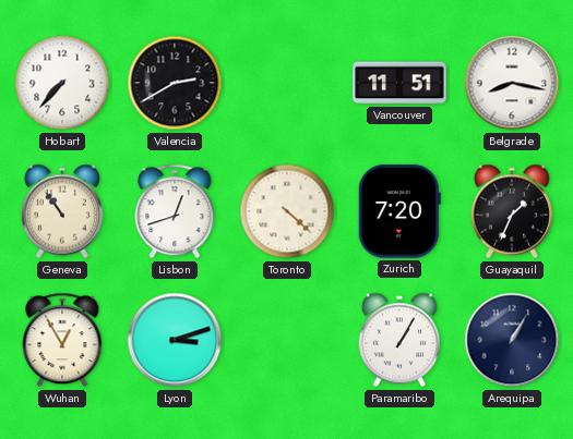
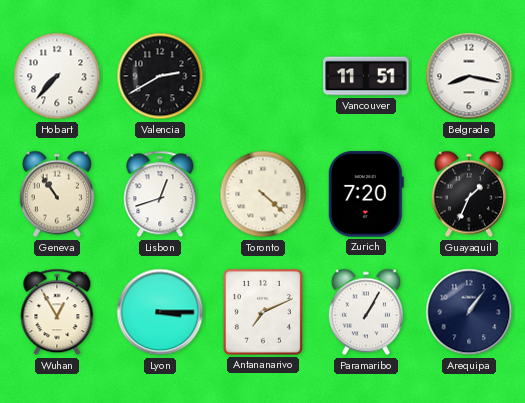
Lyon: 3:12 -> 3:15
Antananarivo: none -> 7:11
Arequipa: 1:05 -> 1:06
